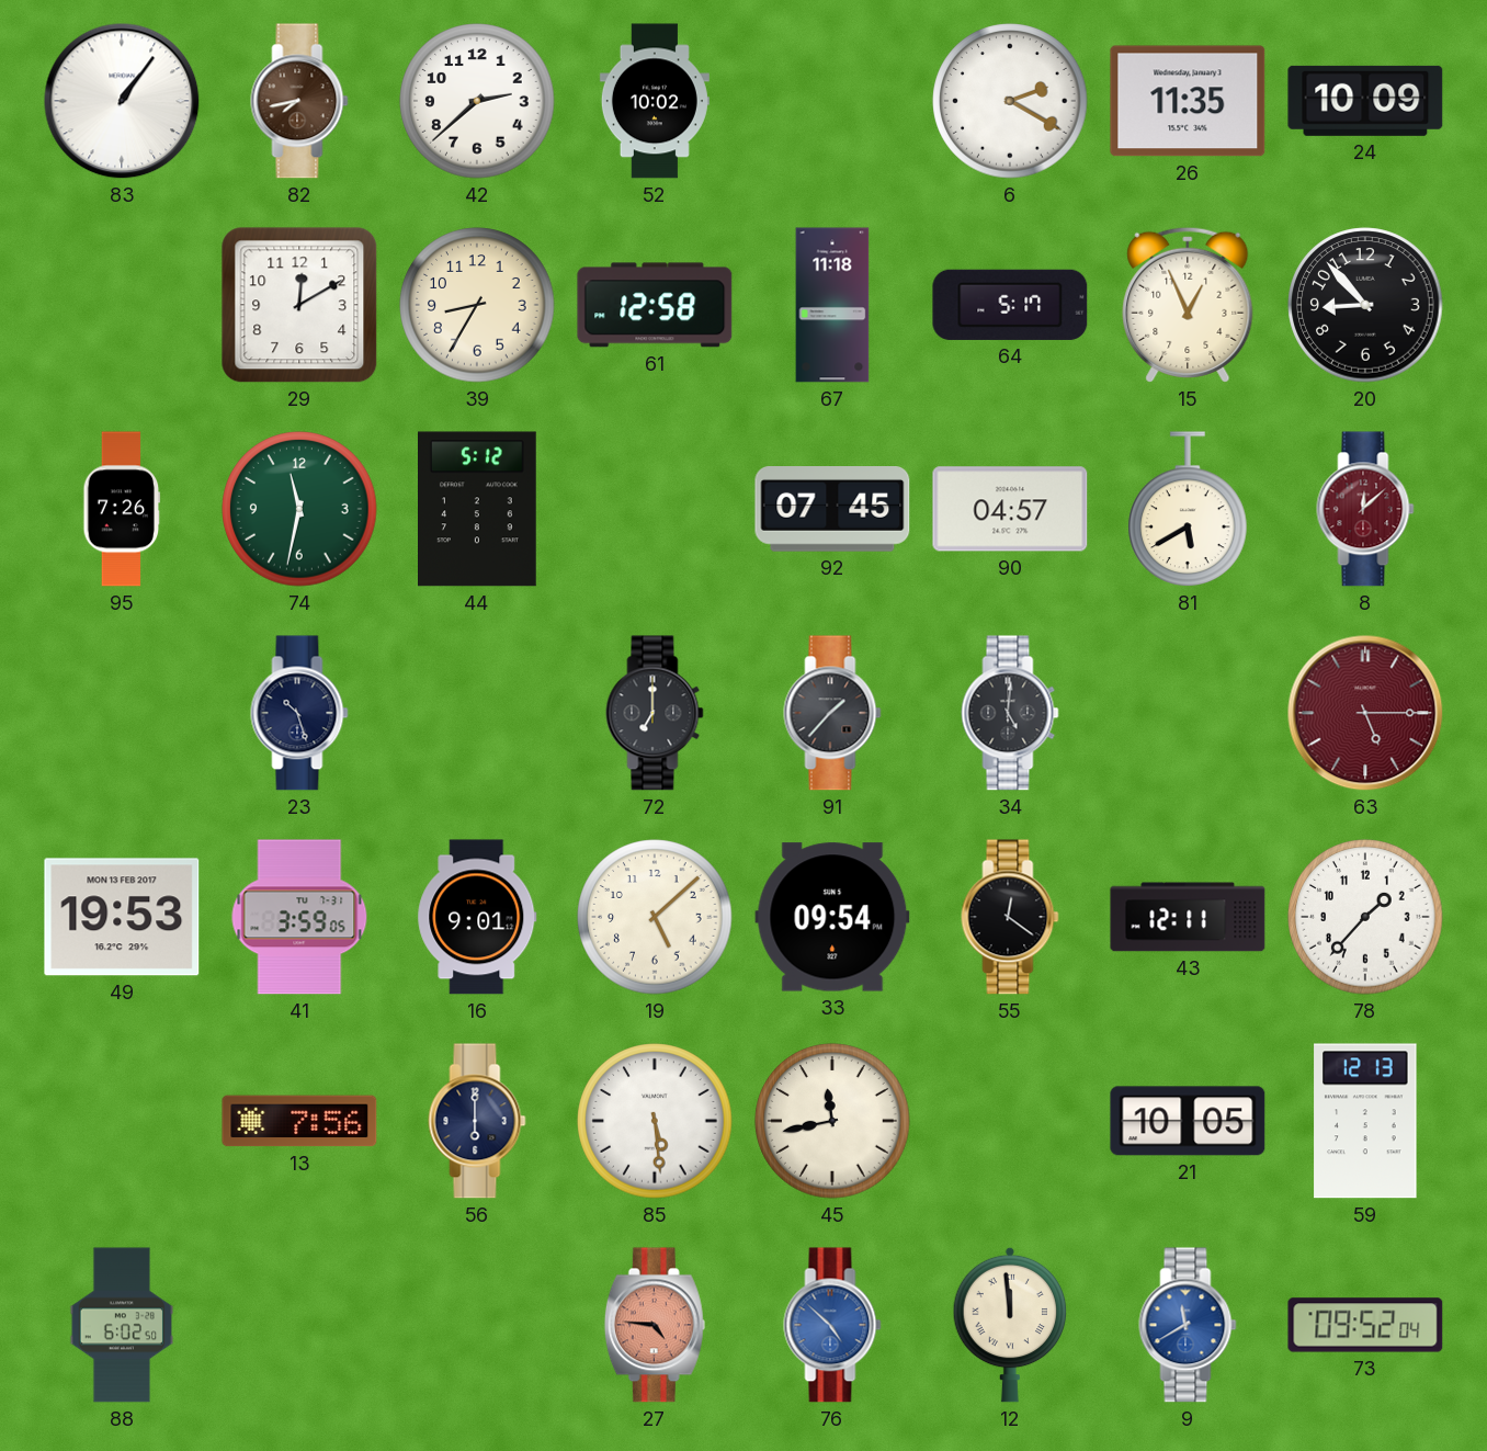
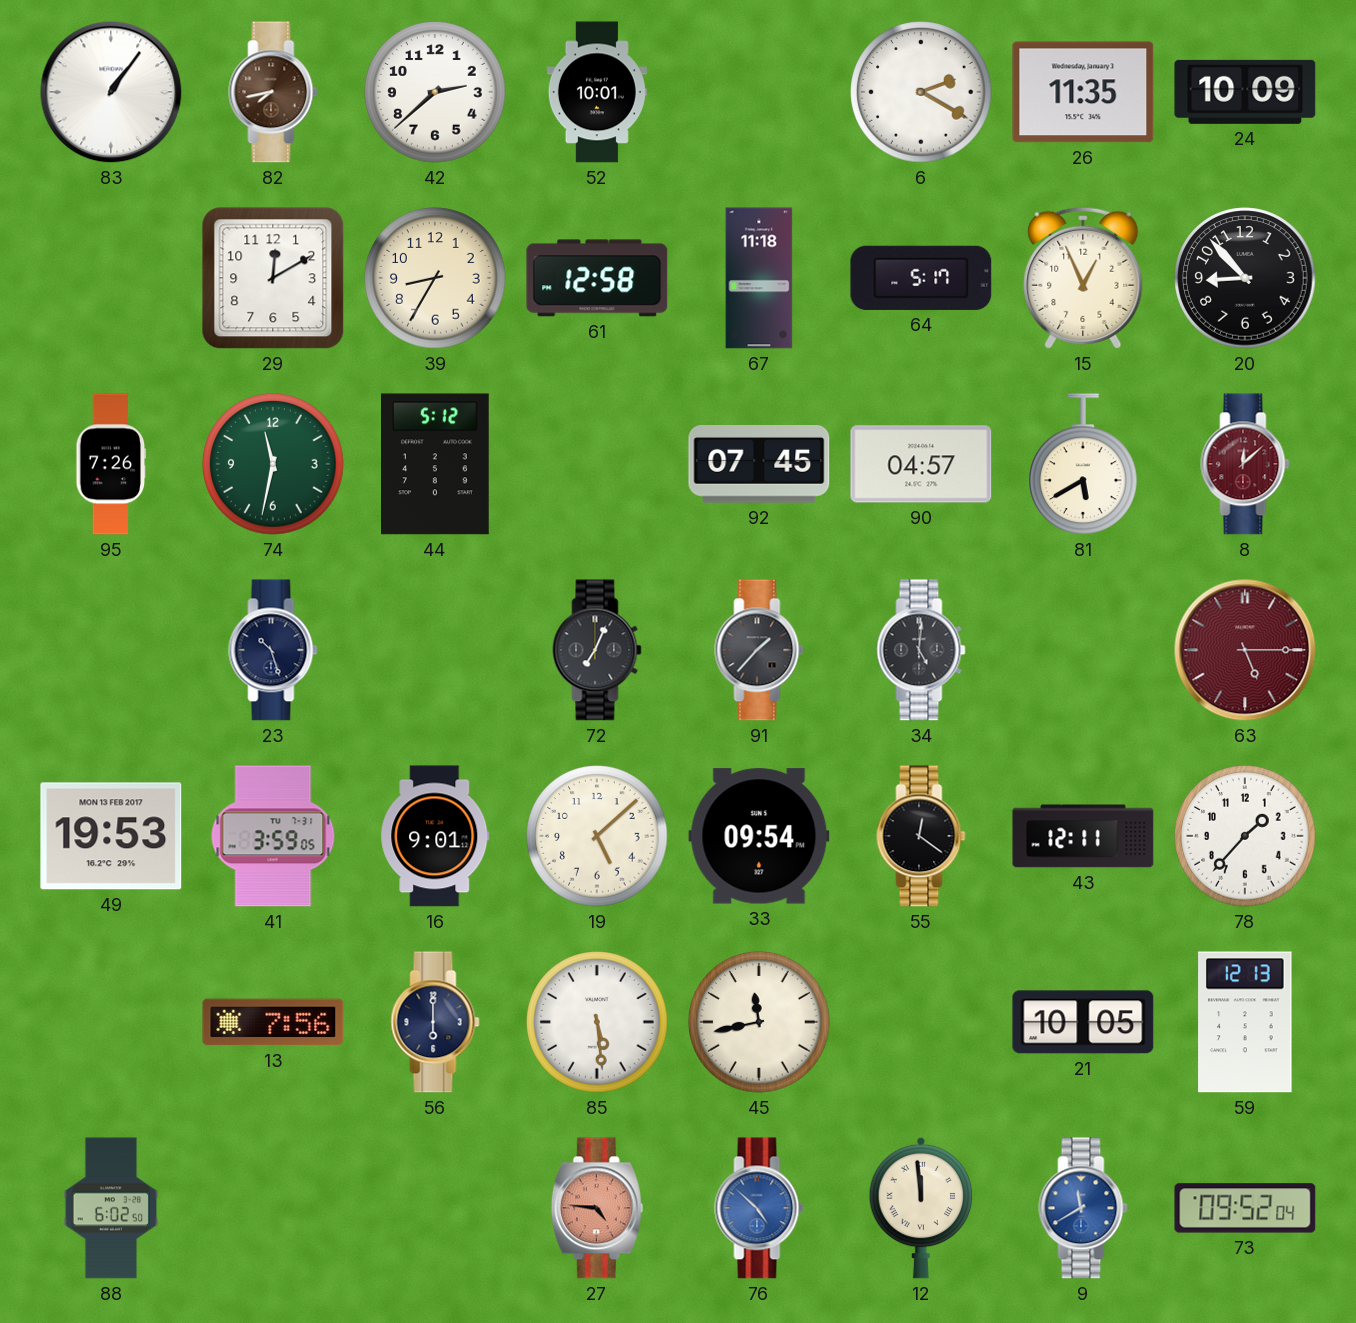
52: 10:02 -> 10:01
72: 7:00 -> 7:04
